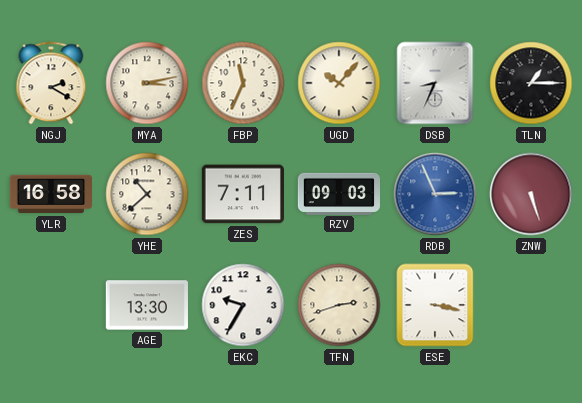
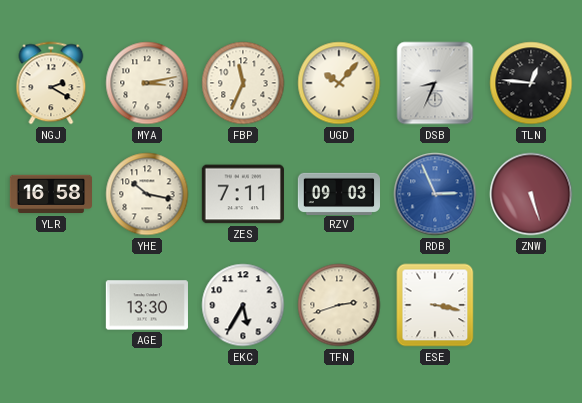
TLN: 1:15 -> 12:46
YHE: 10:38 -> 10:17
EKC: 9:35 -> 5:35
